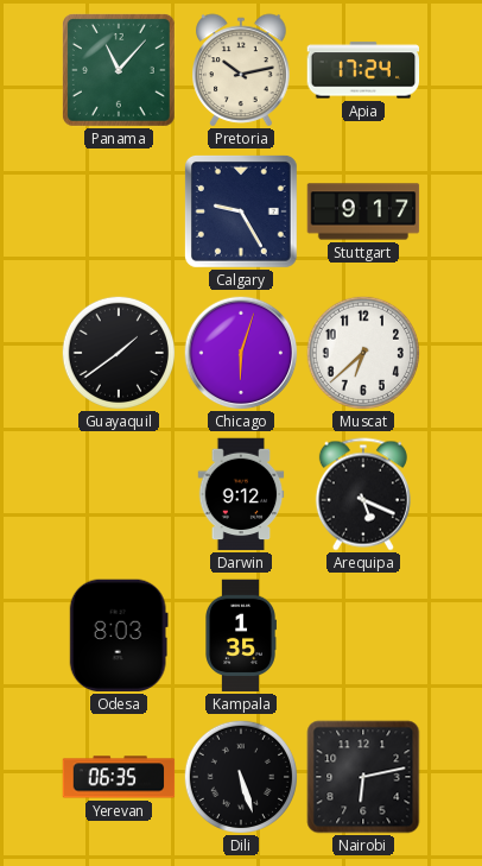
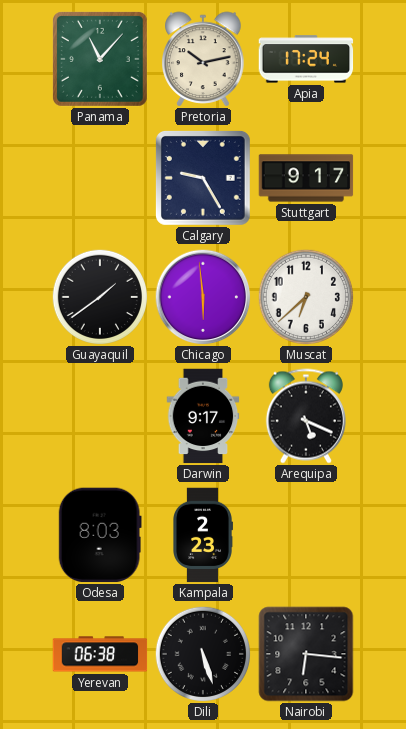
Chicago: 6:03 -> 5:59
Darwin: 9:12 -> 9:17
Kampala: 1:35 -> 2:23
Yerevan: 06:35 -> 06:38
Nairobi: 6:13 -> 6:16
